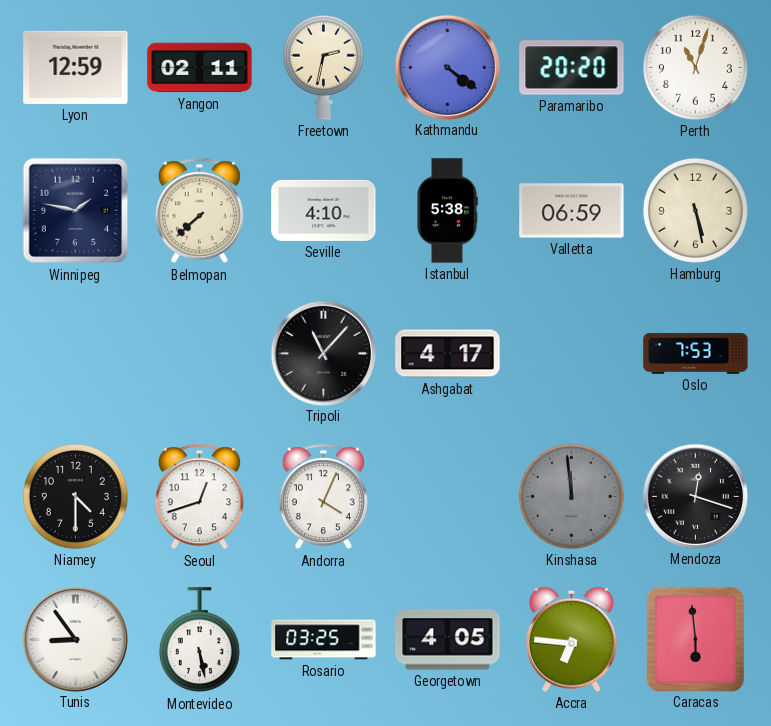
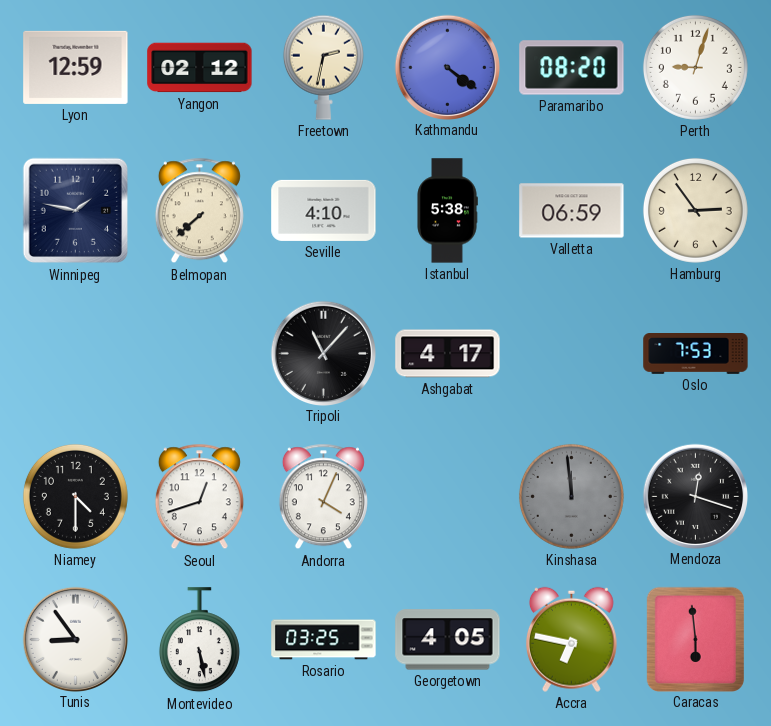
Yangon: 02:11 -> 02:12
Paramaribo: 20:20 -> 08:20
Perth: 11:03 -> 9:03
Hamburg: 5:28 -> 2:54
Accra: 6:46 -> 6:47
